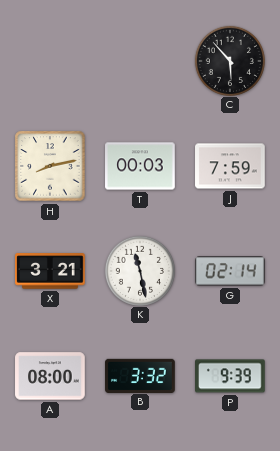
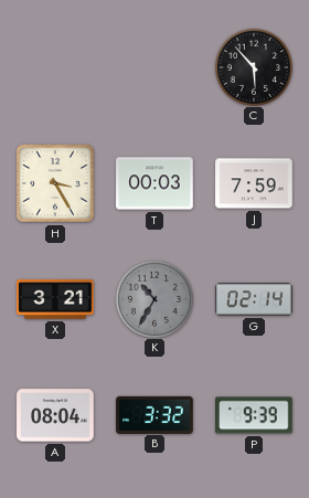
H: 8:13 -> 3:25
K: 11:28 -> 10:35
K dial: white -> grey
A: 08:00 -> 08:04
